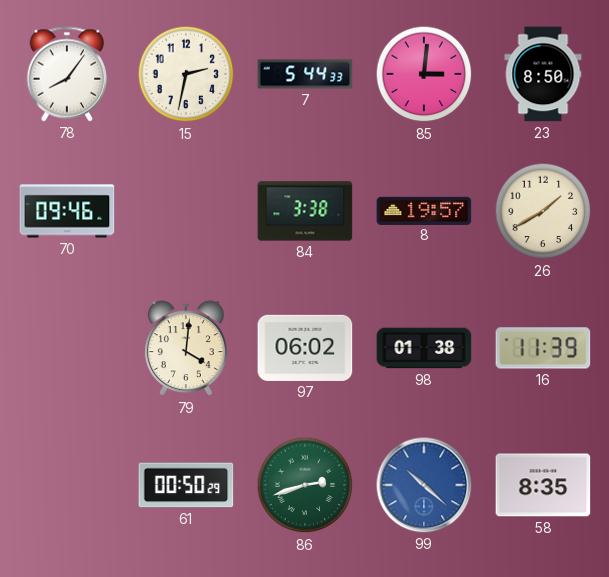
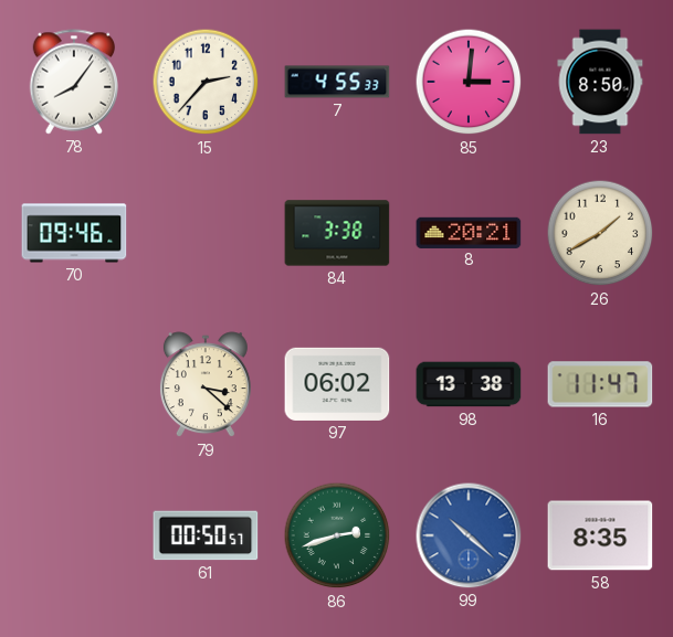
15: 2:32 -> 2:37
7: 5:44 -> 4:55
8: 19:57 -> 20:21
79: 4:01 -> 3:22
98: 01:38 -> 13:38
16: 11:39 -> 11:47
61: 00:50:29 -> 00:50:57
